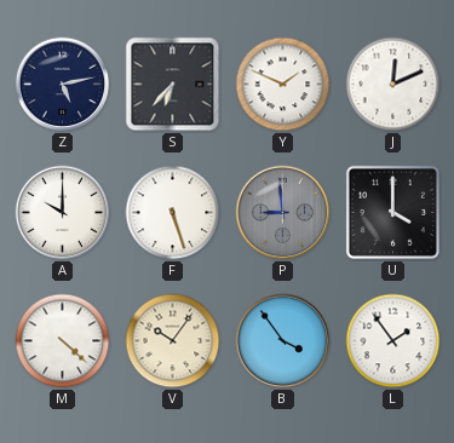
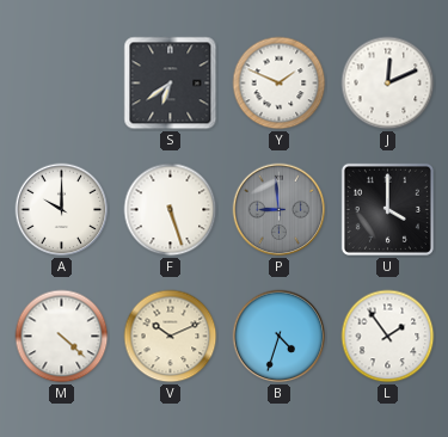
Z: 5:13 -> none
S: 6:37 -> 6:39
V: 10:06 -> 10:11
B: 3:54 -> 4:33
